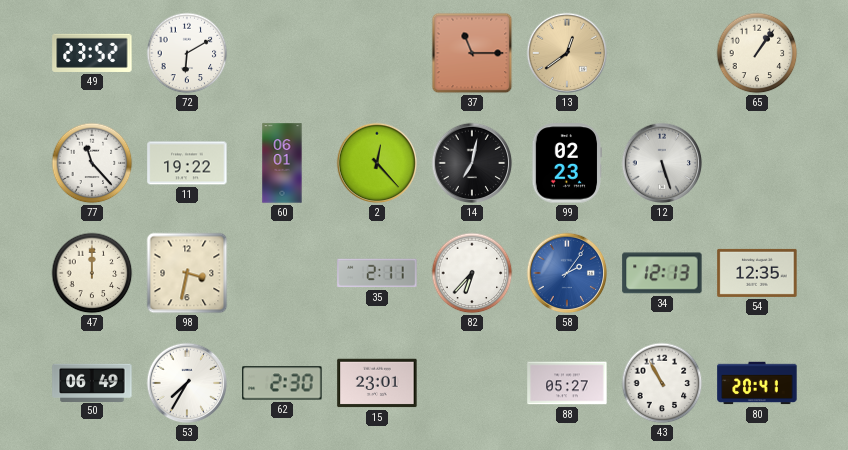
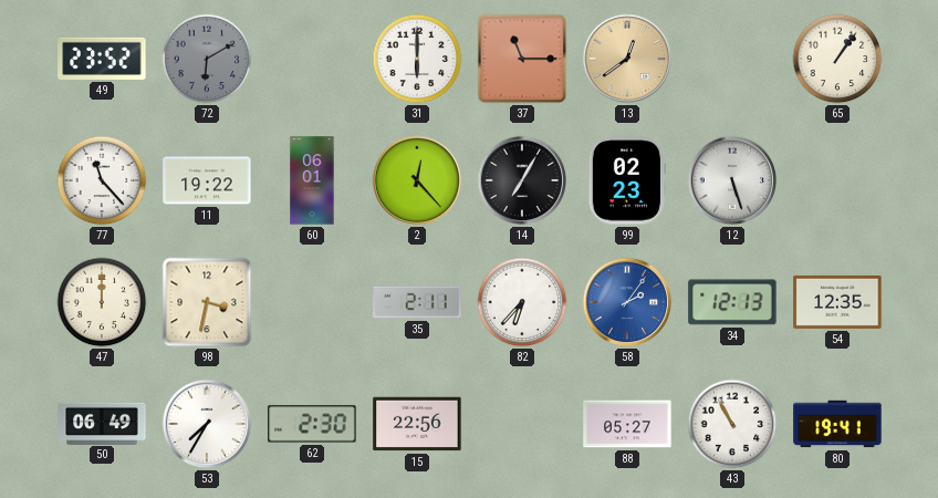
72 dial: white -> grey
31: none -> 6:00
14: 7:02 -> 7:05
15: 23:01 -> 22:56
80: 20:41 -> 19:41
